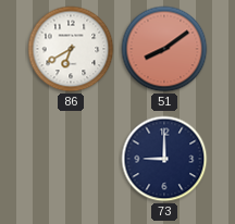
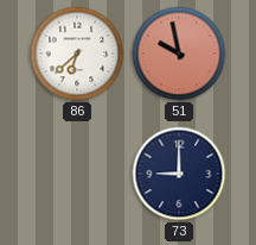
86: 6:40 -> 6:38
51: 8:09 -> 9:58
